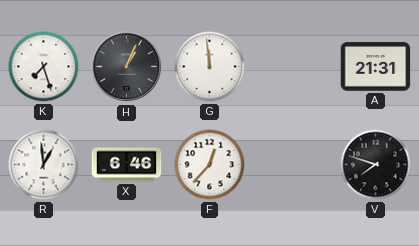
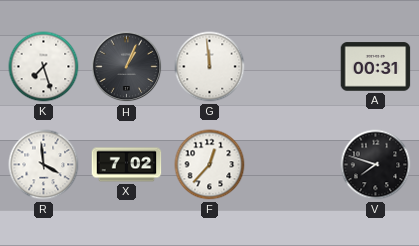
A: 21:31 -> 00:31
R: 12:59 -> 3:59
X: 6:46 -> 7:02
